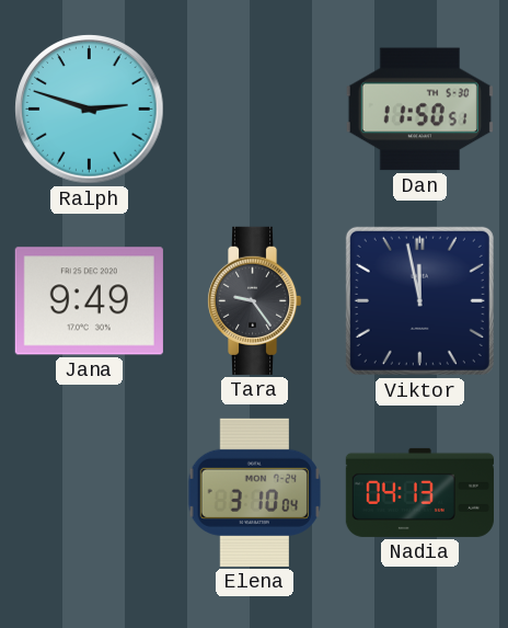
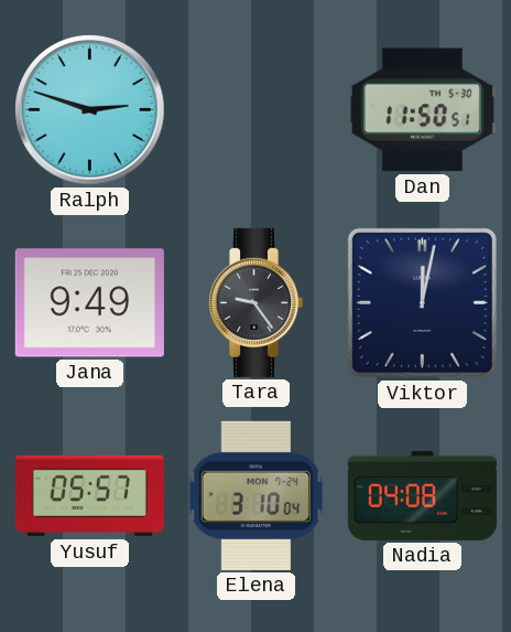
Viktor: 11:58 -> 12:02
Yusuf: none -> 05:57
Nadia: 04:13 -> 04:08
